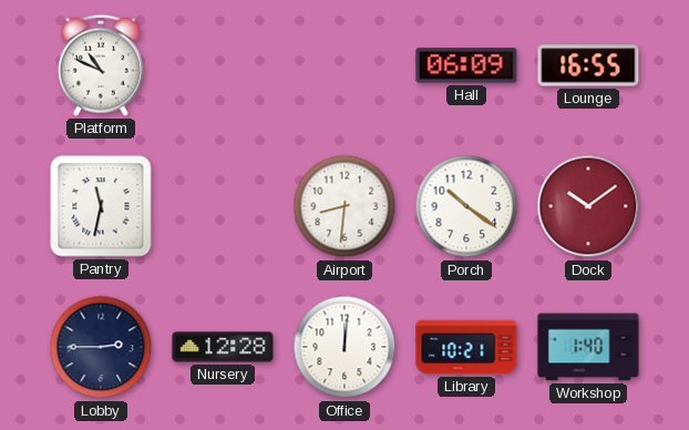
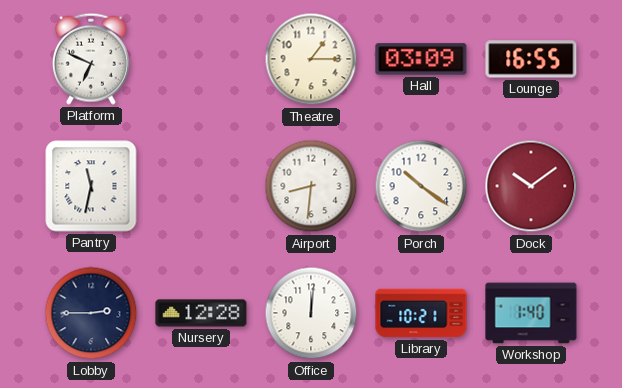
Platform: 10:49 -> 6:49
Theatre: none -> 1:15
Hall: 06:09 -> 03:09
